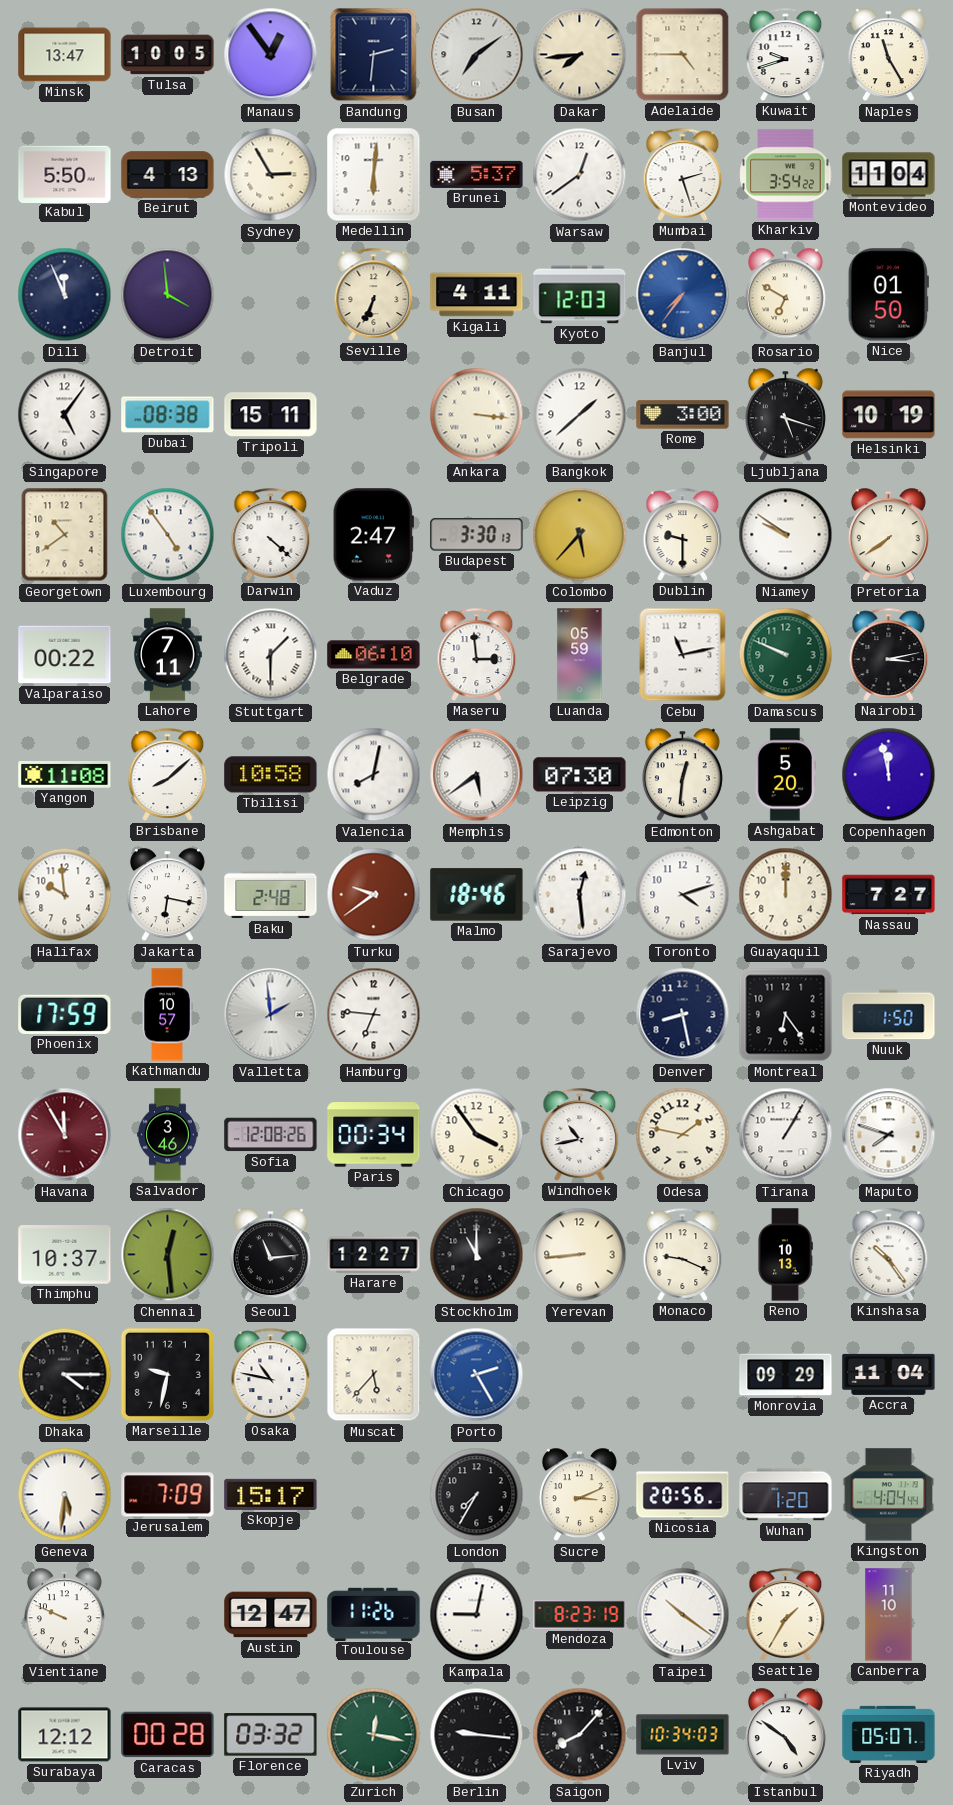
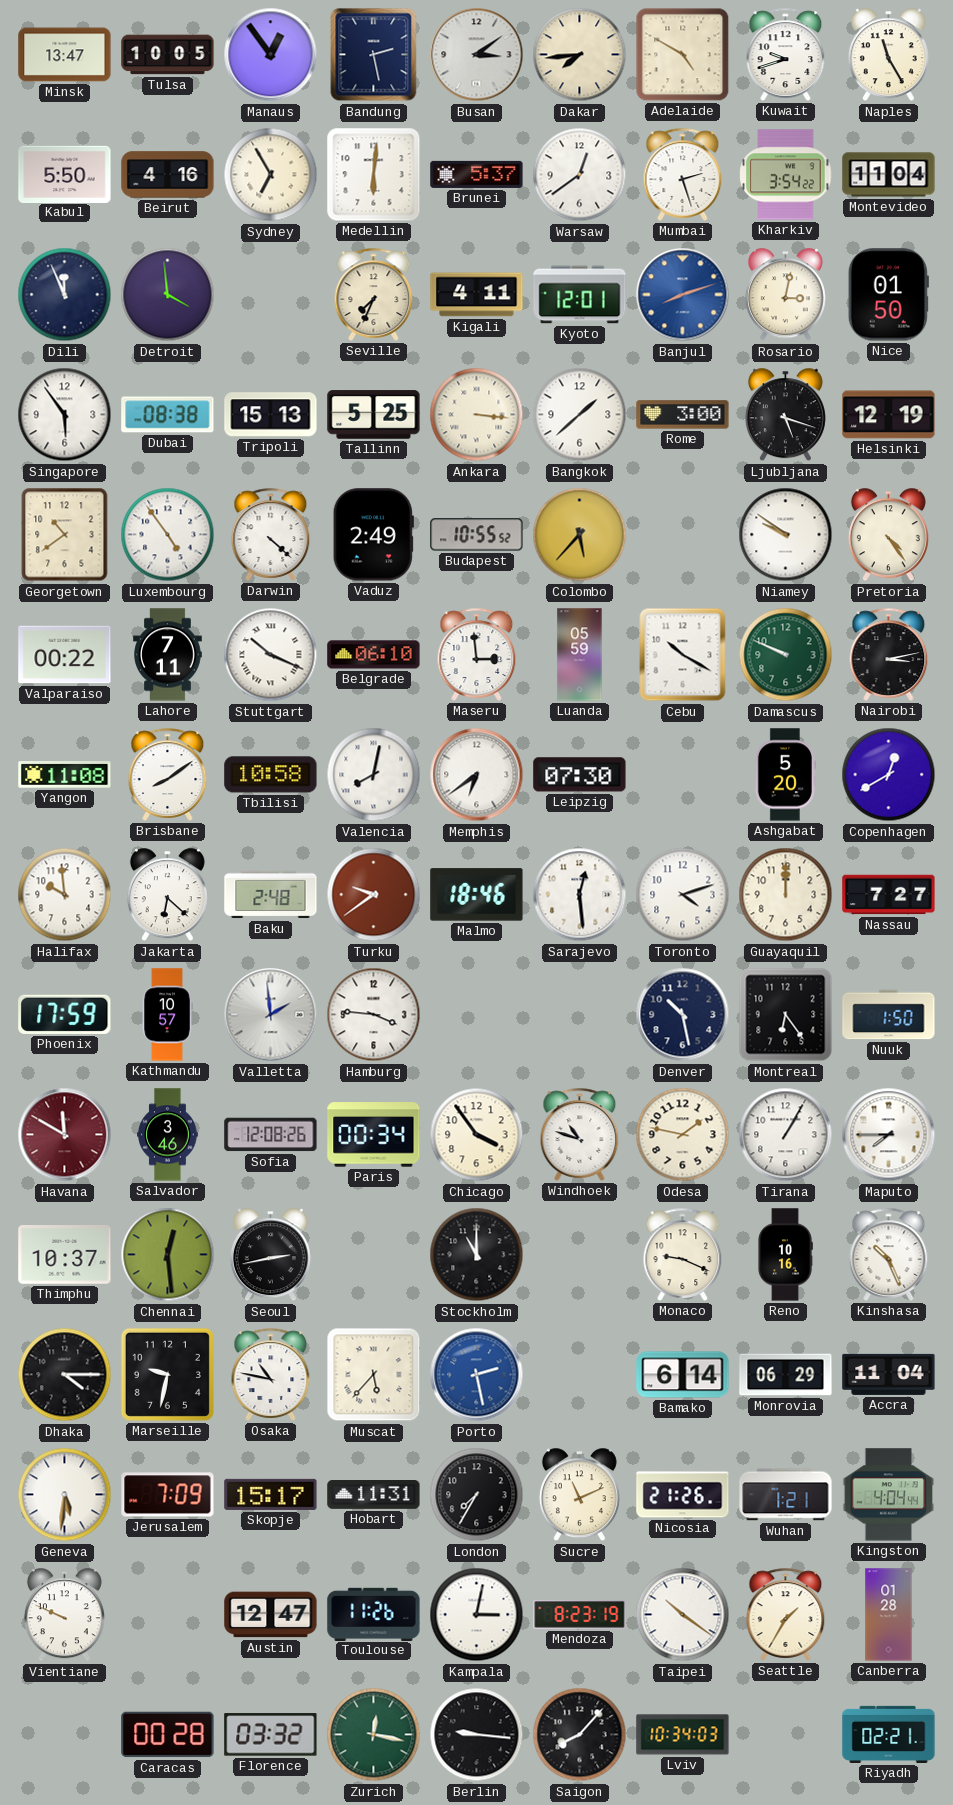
Bandung: 2:31 -> 2:28
Busan: 7:09 -> 3:09
Adelaide: 4:45 -> 4:50
Beirut: 4:13 -> 4:16
Sydney: 2:55 -> 6:55
Seville: 6:34 -> 7:34
Kyoto: 12:03 -> 12:01
Banjul: 7:36 -> 8:12
Rosario: 6:50 -> 3:02
Singapore: 5:06 -> 5:54
Tripoli: 15:11 -> 15:13
Tallinn: none -> 5:25
Helsinki: 10:19 -> 12:19
Vaduz: 2:47 -> 2:49
Budapest: 3:30 -> 10:55
Dublin: 9:30 -> none
Pretoria: 7:39 -> 4:24
Stuttgart: 1:30 -> 10:19
Cebu: 11:13 -> 10:20
Brisbane: 8:08 -> 8:09
Memphis: 5:39 -> 6:39
Edmonton: 12:31 -> none
Copenhagen: 11:58 -> 12:40
Jakarta: 6:17 -> 6:22
Hamburg: 6:46 -> 3:46
Denver: 8:28 -> 10:28
Havana: 11:55 -> 11:50
Windhoek: 10:43 -> 10:48
Maputo: 7:48 -> 7:45
Seoul: 11:14 -> 2:43
Harare: 12:27 -> none
Yerevan: 8:44 -> none
Reno: 10:13 -> 10:16
Kinshasa: 10:24 -> 10:26
Porto: 2:25 -> 2:28
Bamako: none -> 6:14
Monrovia: 09:29 -> 06:29
Hobart: none -> 11:31
Sucre: 3:11 -> 11:11
Nicosia: 20:56 -> 21:26
Wuhan: 1:20 -> 1:21
Kampala: 9:02 -> 3:02
Canberra: 11:10 -> 01:28
Surabaya: 12:12 -> none
Istanbul: 4:51 -> none
Riyadh: 05:07 -> 02:21
